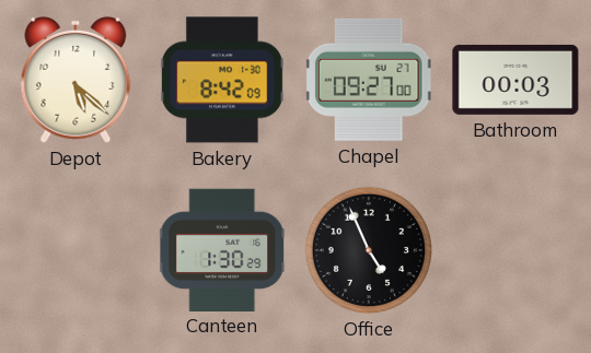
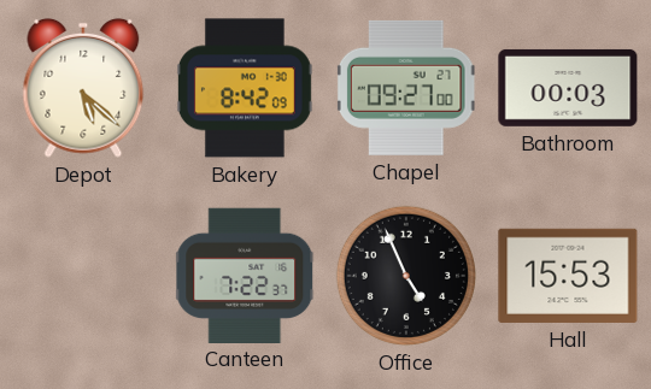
Canteen: 1:30 -> 7:22
Hall: none -> 15:53
